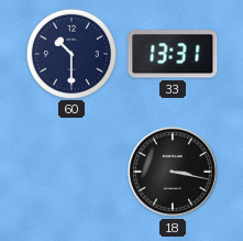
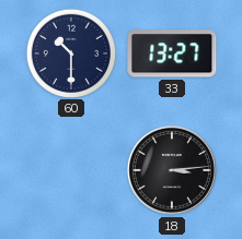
33: 13:31 -> 13:27
18: 3:17 -> 3:14
